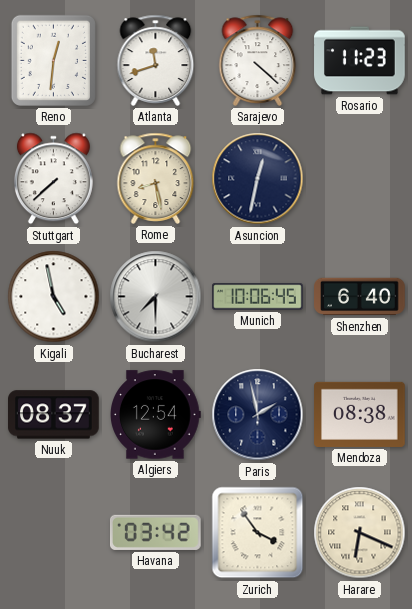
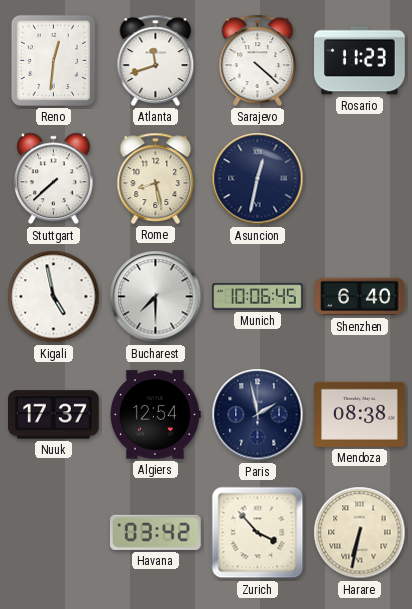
Nuuk: 08:37 -> 17:37
Zurich: 3:54 -> 3:53
Harare: 6:19 -> 6:32
